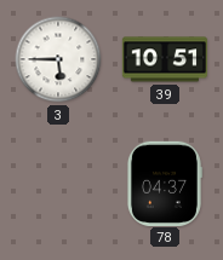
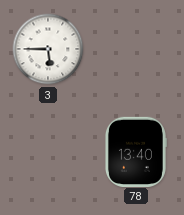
39: 10:51 -> none
78: 04:37 -> 13:40
